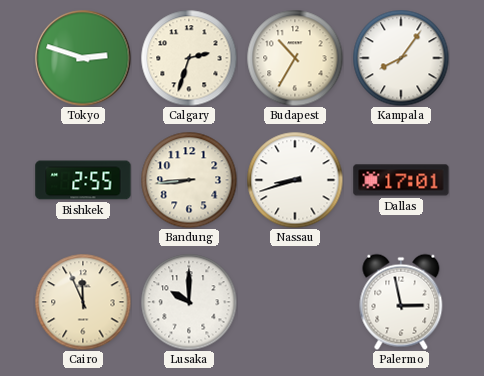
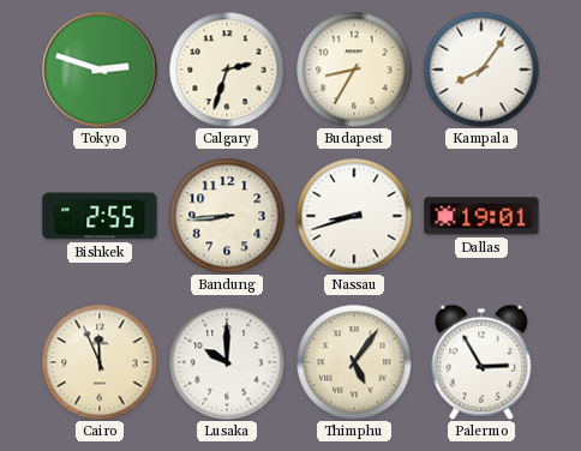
Budapest: 10:35 -> 8:35
Dallas: 17:01 -> 19:01
Thimphu: none -> 5:06
Palermo: 2:58 -> 2:55
